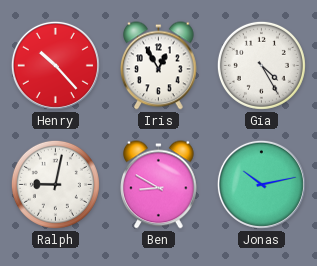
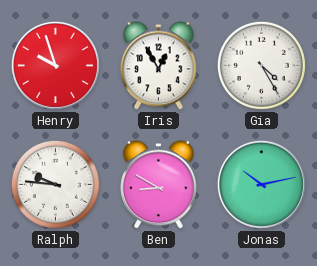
Henry: 10:23 -> 9:57
Ralph: 9:02 -> 9:46
